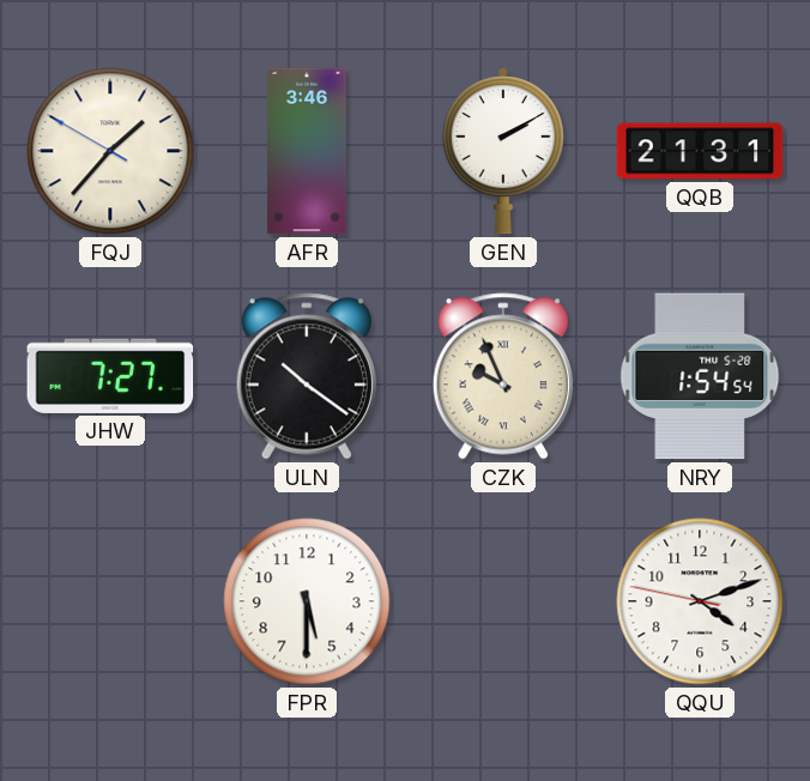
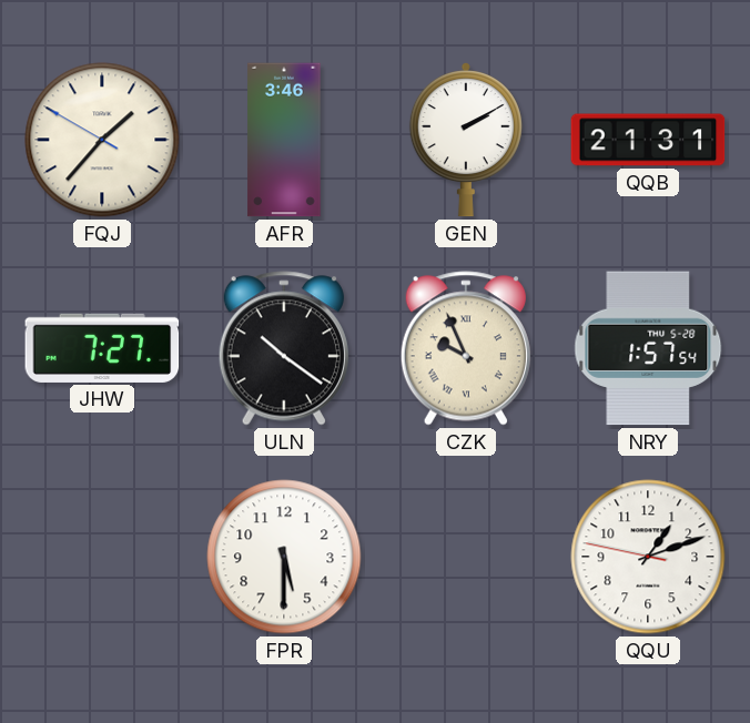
NRY: 1:54 -> 1:57
QQU: 4:11 -> 1:11
